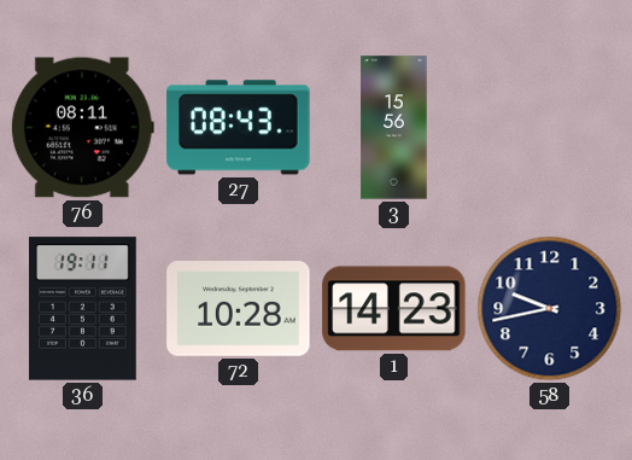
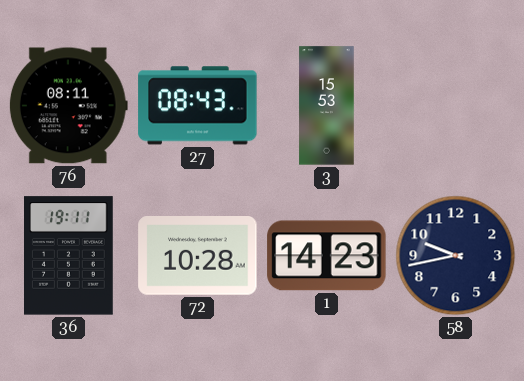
3: 15:56 -> 15:53
